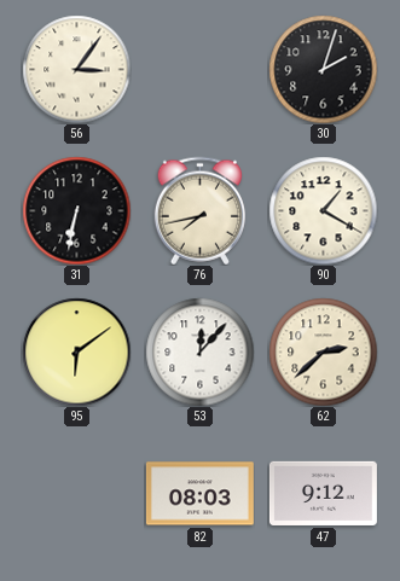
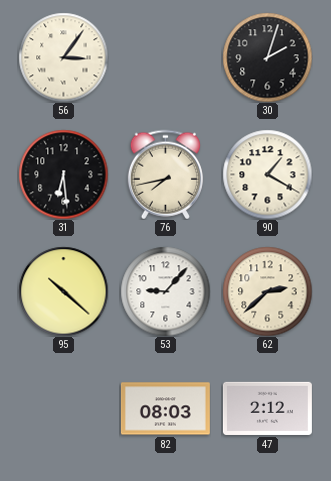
31: 6:32 -> 6:29
95: 6:09 -> 10:22
53: 12:07 -> 9:07
47: 9:12 -> 2:12
